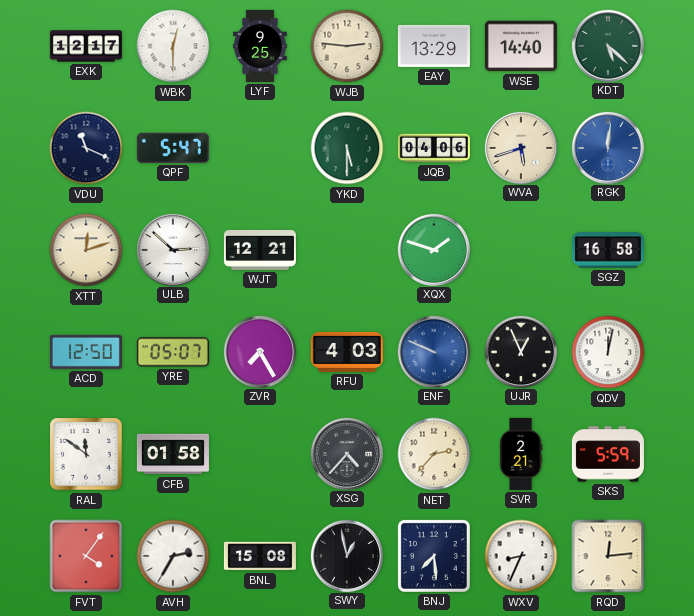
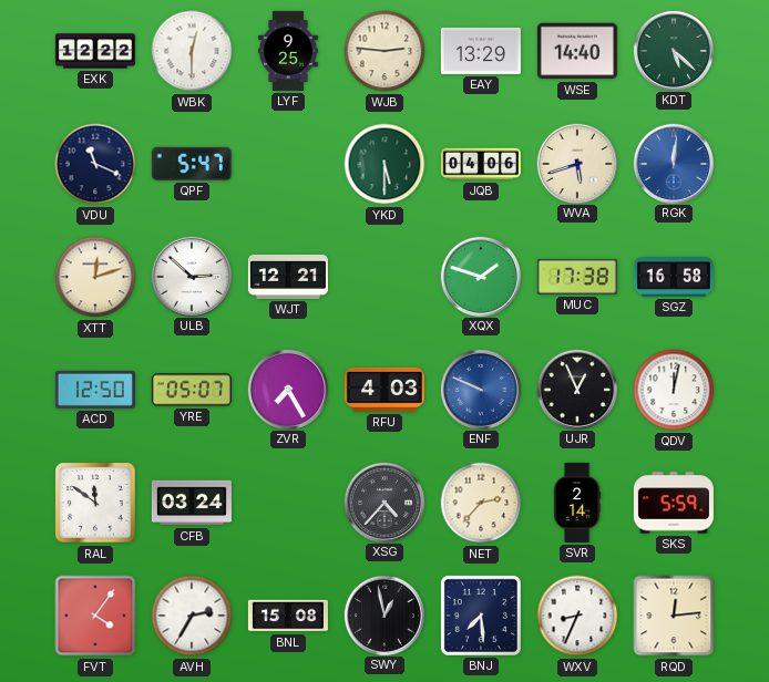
EXK: 12:17 -> 12:22
MUC: none -> 17:38
CFB: 01:58 -> 03:24
SVR: 2:21 -> 2:14
